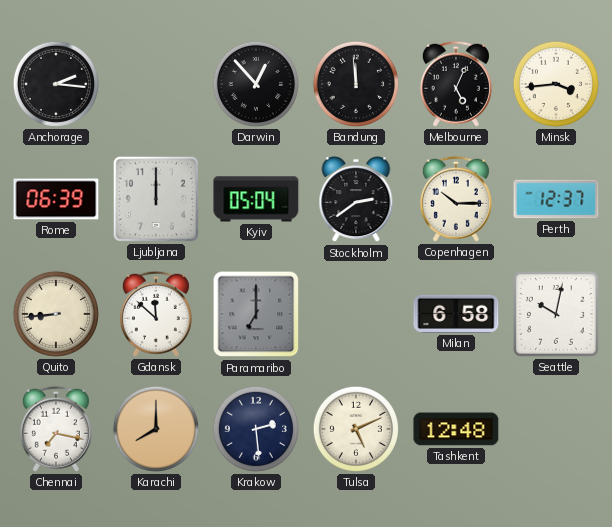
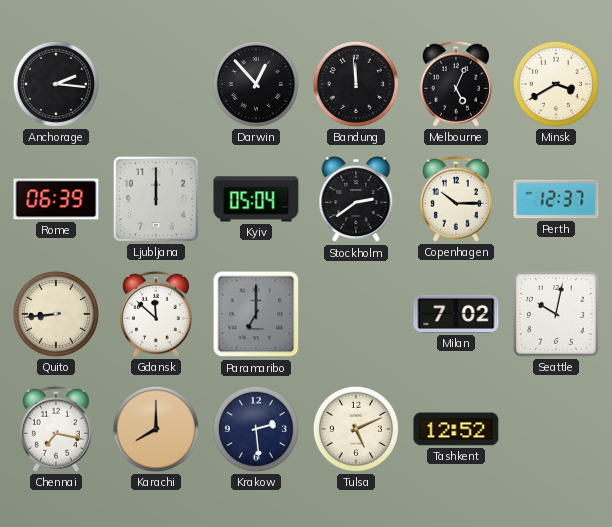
Minsk: 3:44 -> 3:40
Milan: 6:58 -> 7:02
Tashkent: 12:48 -> 12:52
